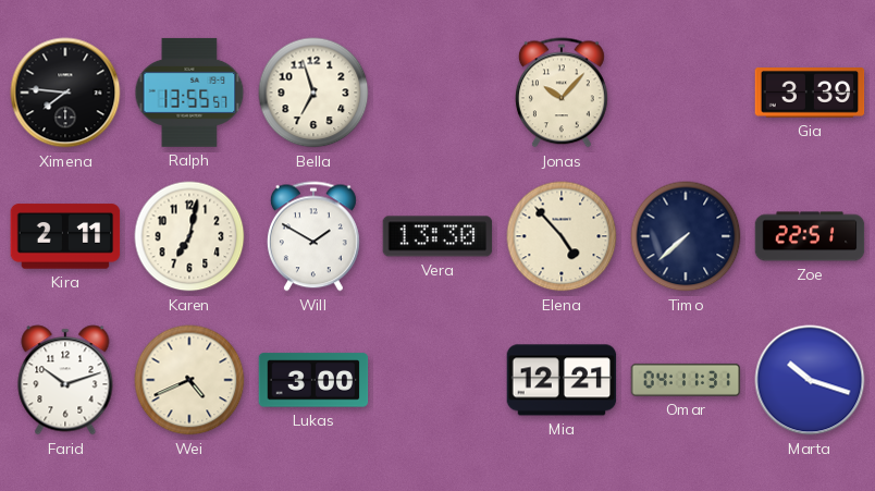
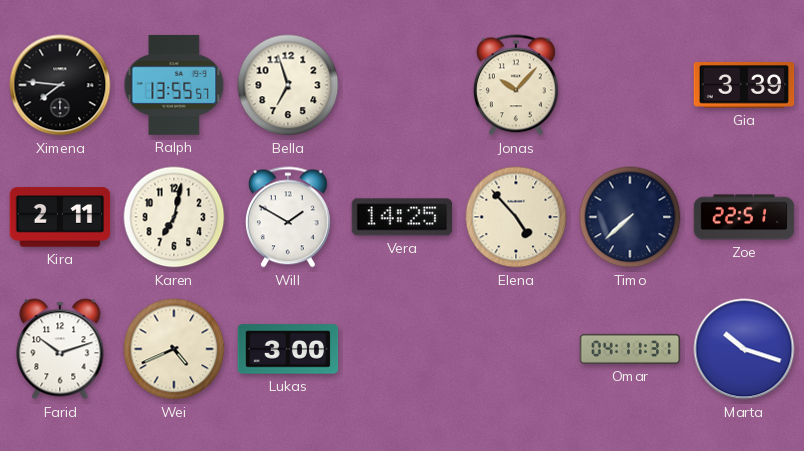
Vera: 13:30 -> 14:25
Mia: 12:21 -> none
